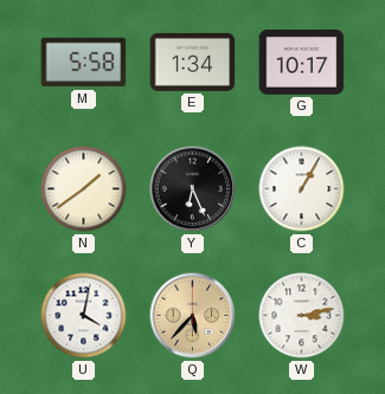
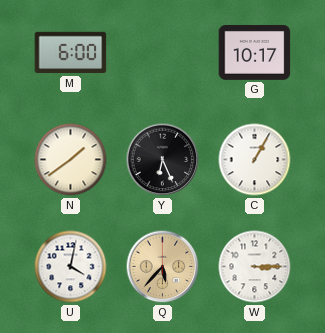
M: 5:58 -> 6:00
E: 1:34 -> none
W: 3:13 -> 3:15
